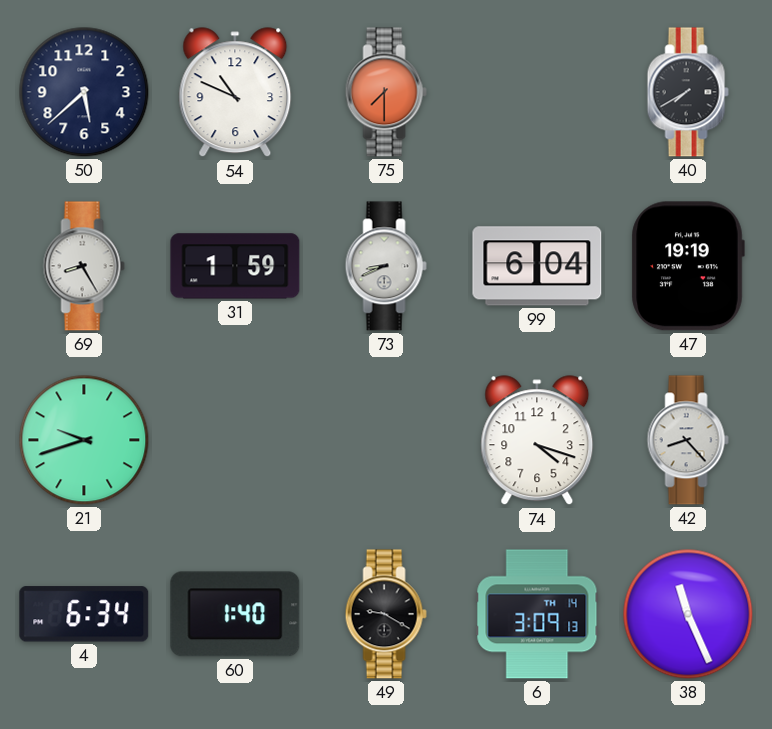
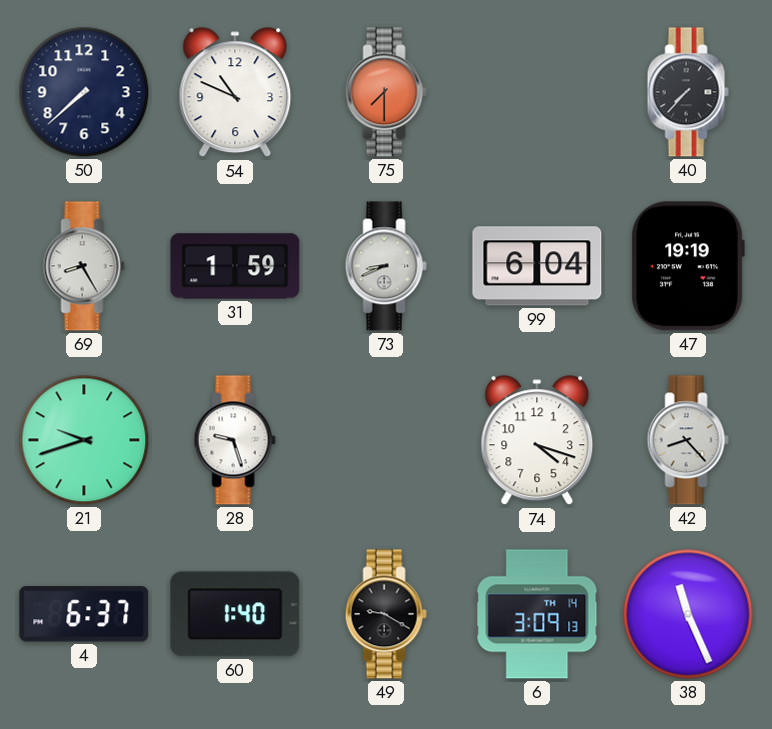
50: 5:38 -> 7:38
40: 7:40 -> 7:37
28: none -> 9:27
4: 6:34 -> 6:37
